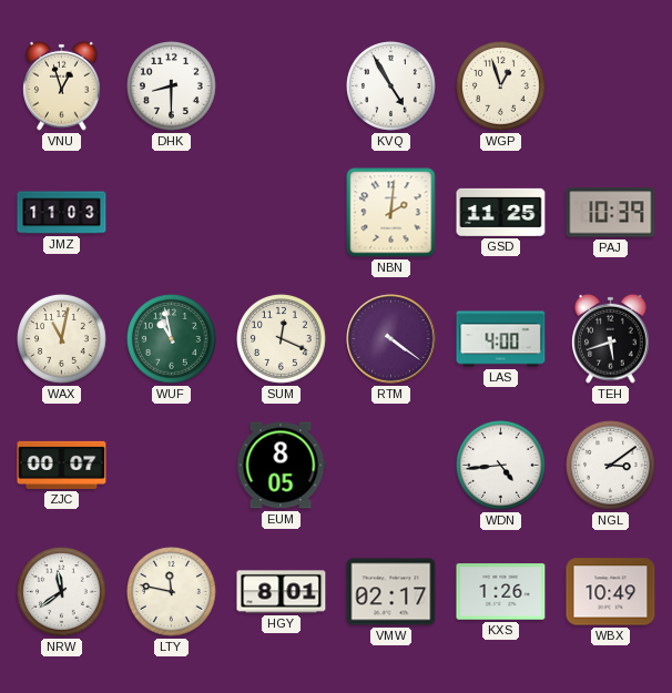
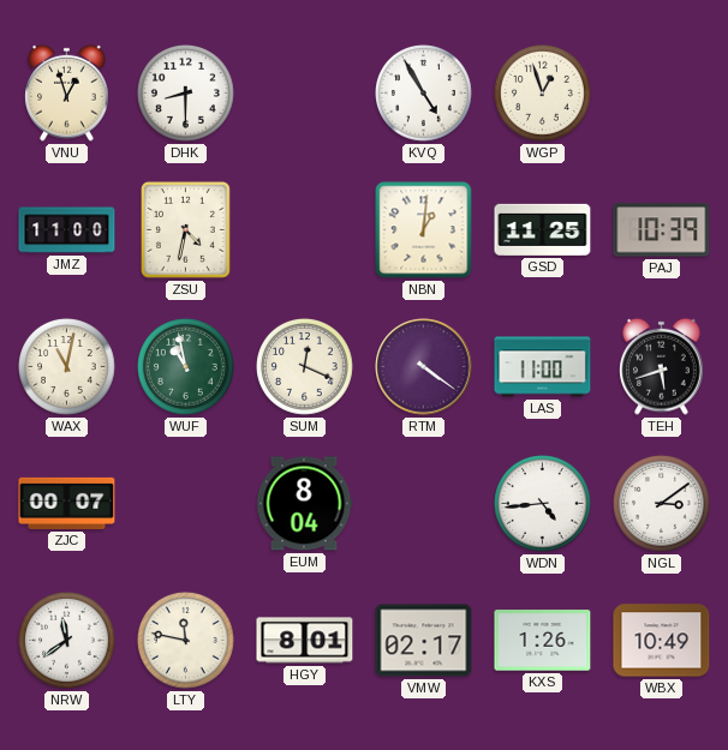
JMZ: 11:03 -> 11:00
ZSU: none -> 4:32
NBN: 2:01 -> 1:01
LAS: 4:00 -> 11:00
EUM: 8:05 -> 8:04
